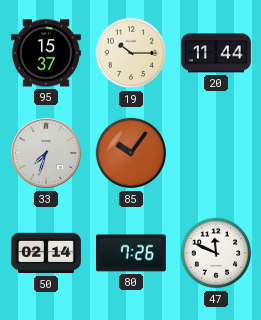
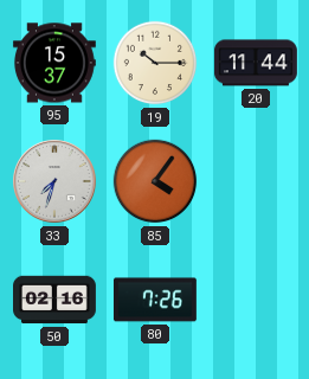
85: 10:06 -> 4:06
50: 02:14 -> 02:16
47: 11:49 -> none
